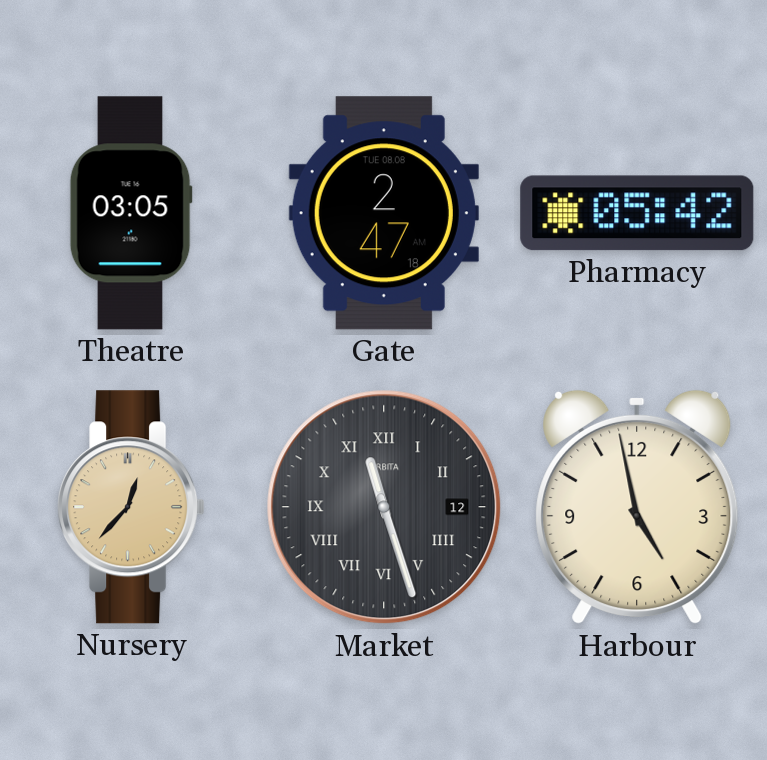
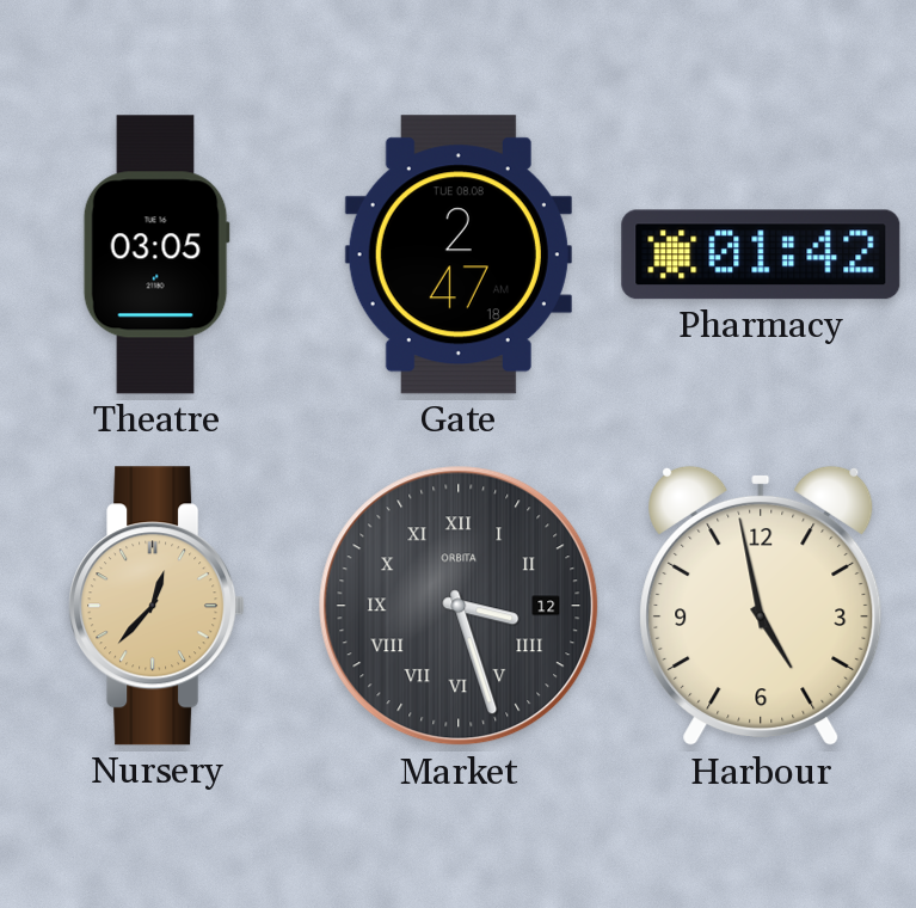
Pharmacy: 05:42 -> 01:42
Market: 11:27 -> 3:27
